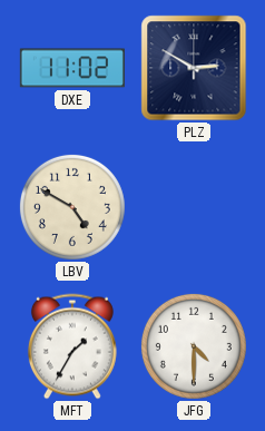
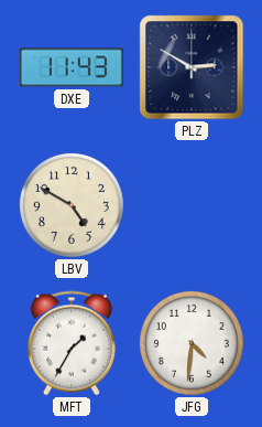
DXE: 11:02 -> 11:43
JFG: 4:30 -> 4:31
